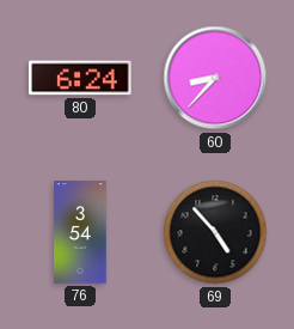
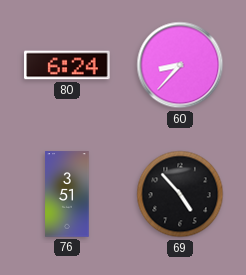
76: 3:54 -> 3:51
